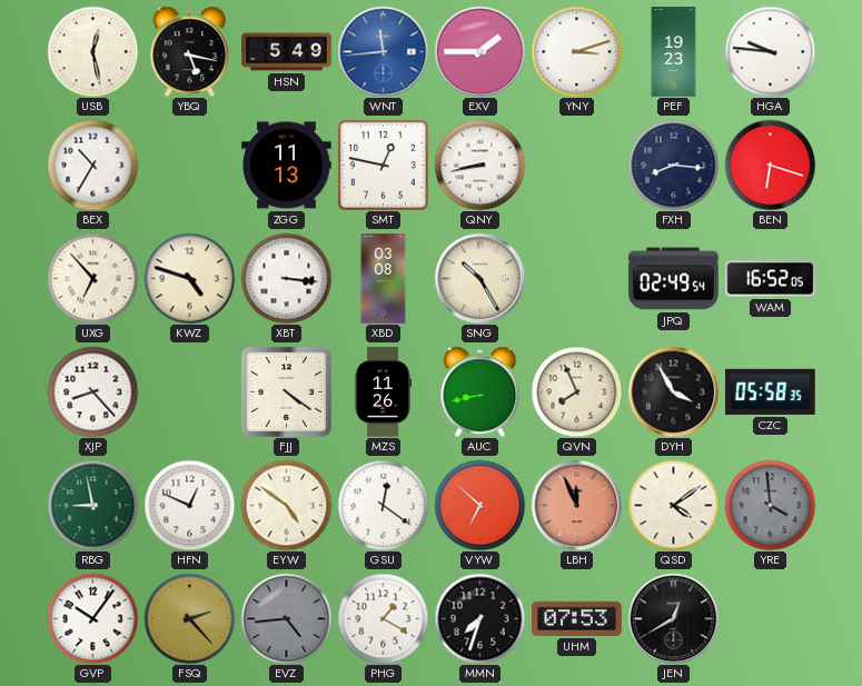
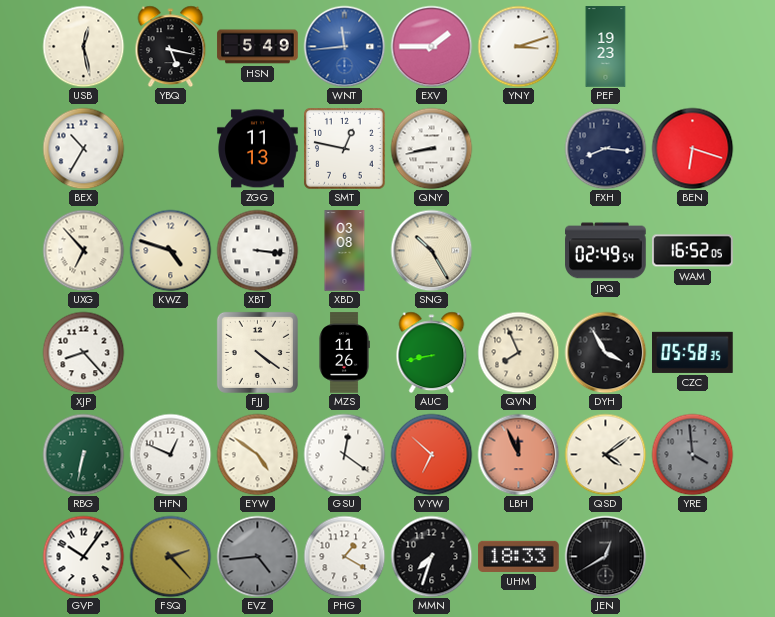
HGA: 9:46 -> none
RBG: 8:58 -> 6:32
UHM: 07:53 -> 18:33
